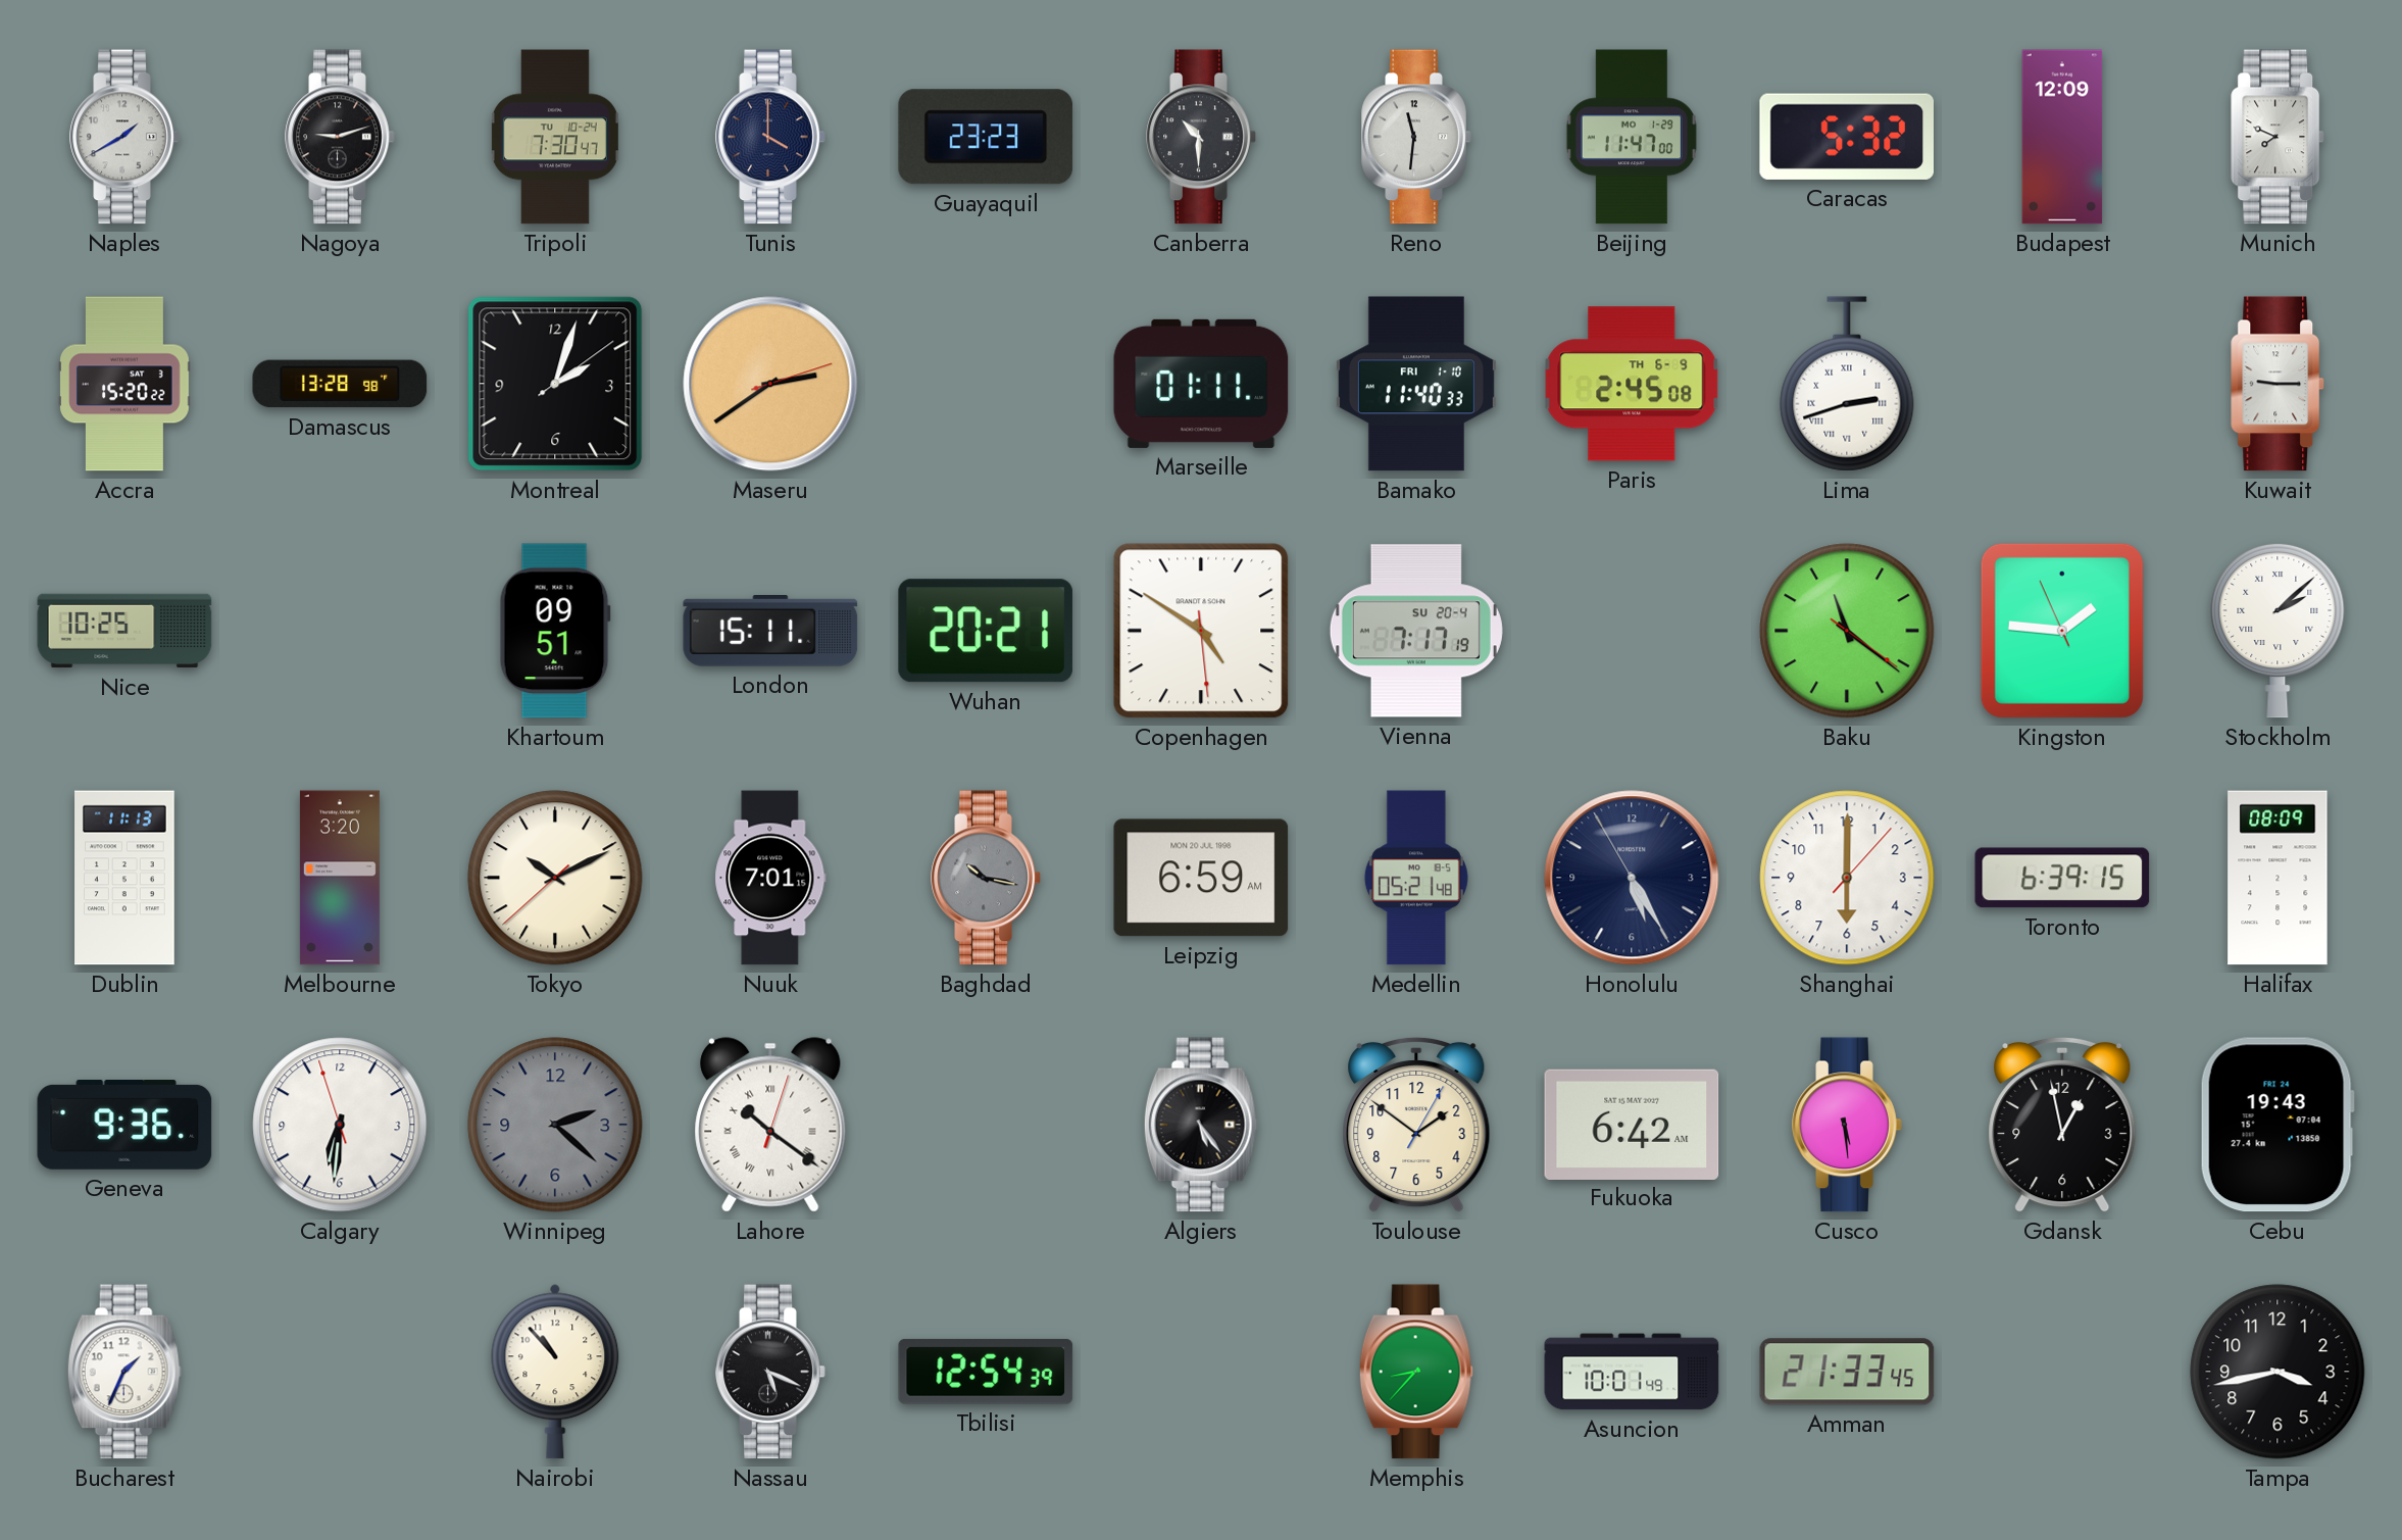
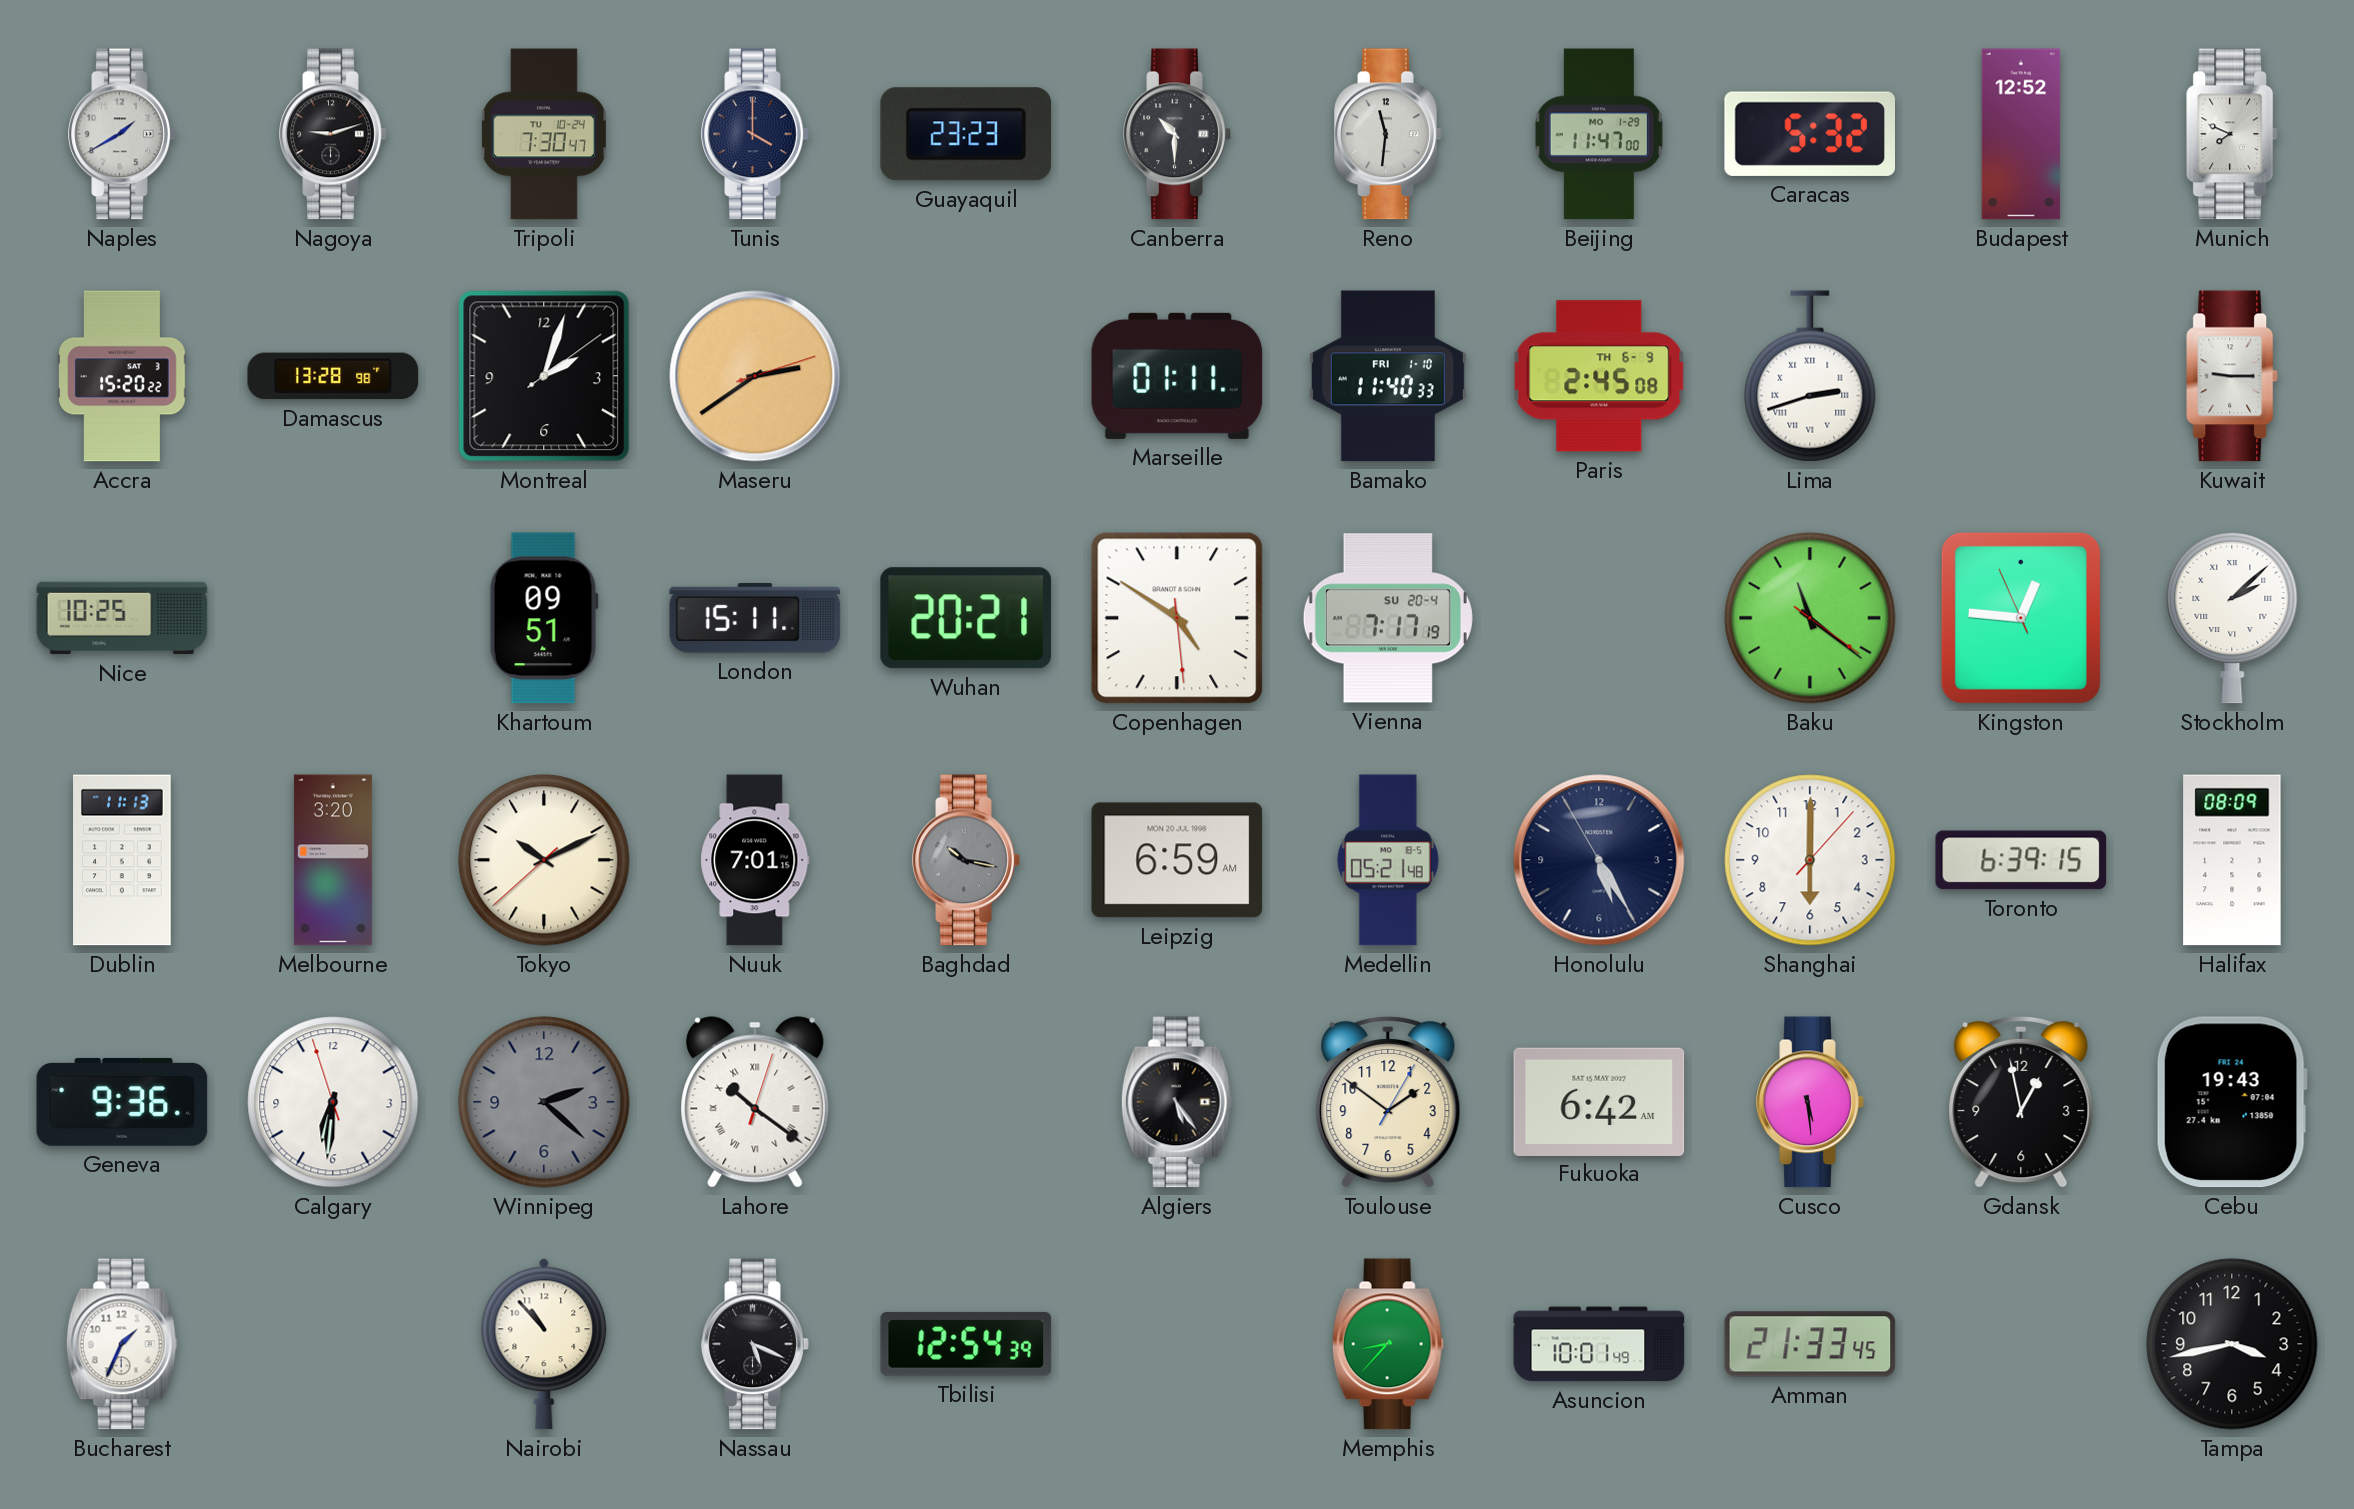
Budapest: 12:09 -> 12:52
Kingston: 1:45 -> 12:45
